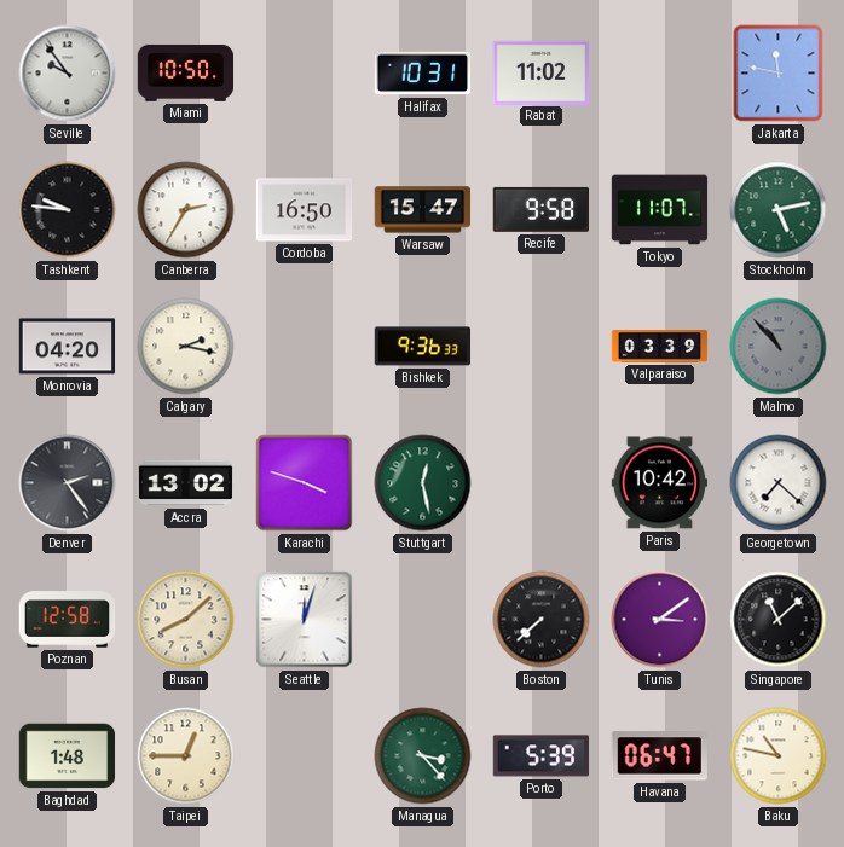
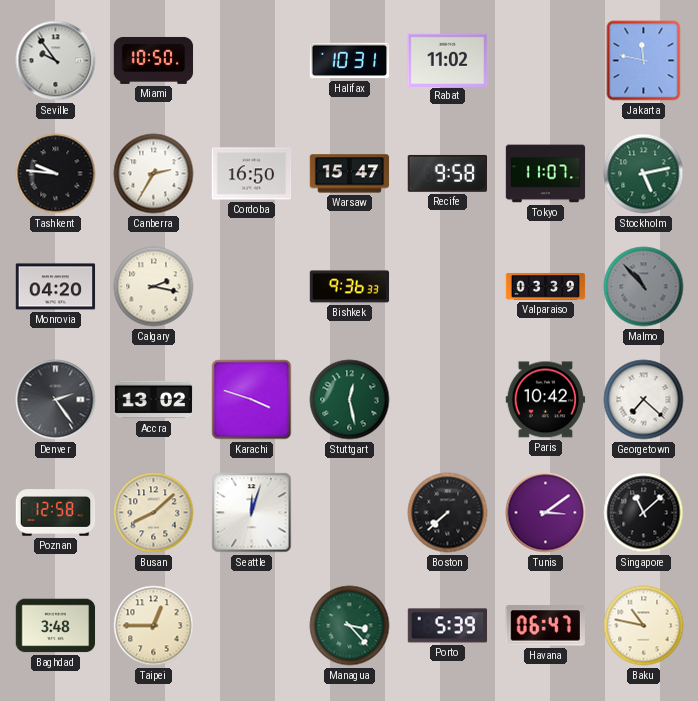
Baghdad: 1:48 -> 3:48
